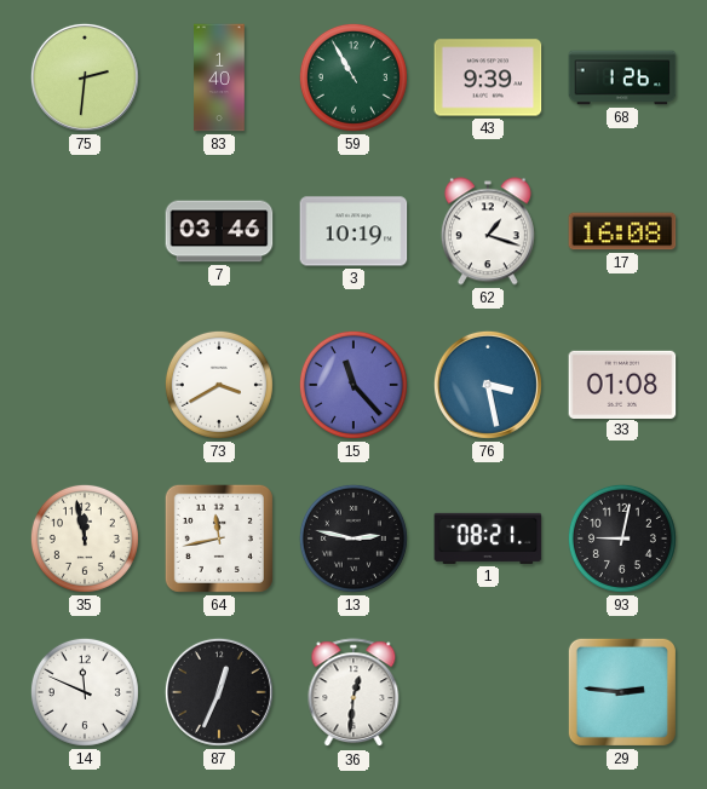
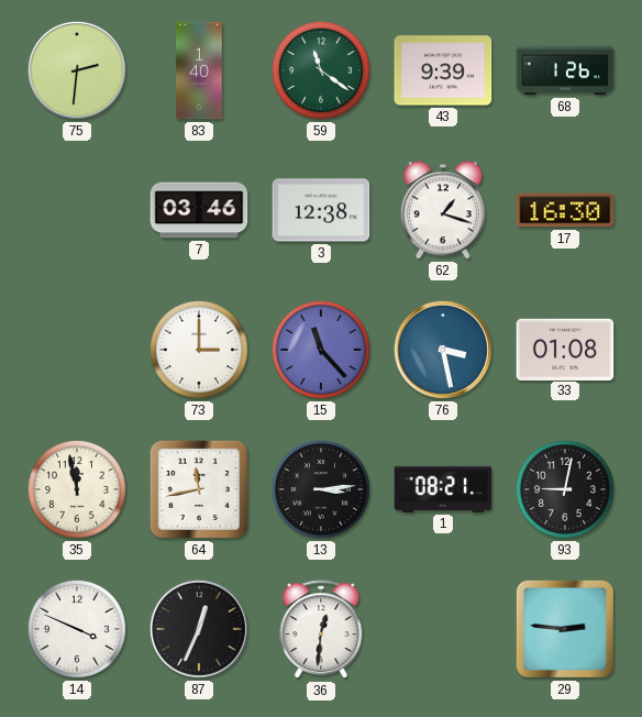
59: 10:55 -> 11:21
3: 10:19 -> 12:38
17: 16:08 -> 16:30
73: 3:40 -> 3:00
13: 2:47 -> 3:14
14: 11:49 -> 3:49
